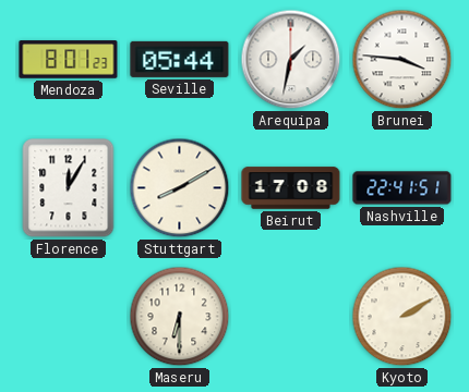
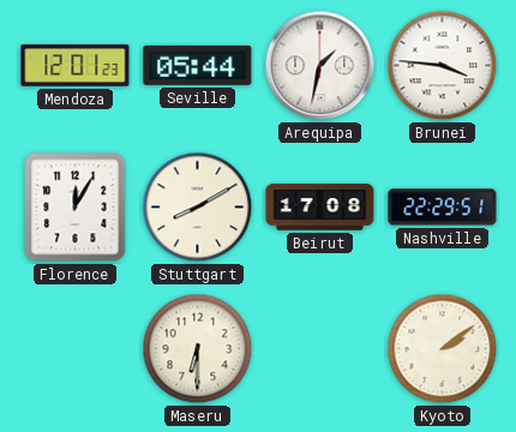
Mendoza: 8:01 -> 12:01
Nashville: 22:41 -> 22:29
Kyoto: 2:10 -> 2:09
